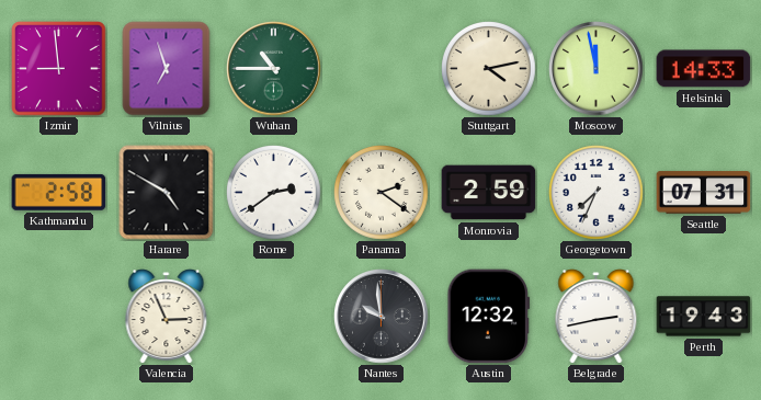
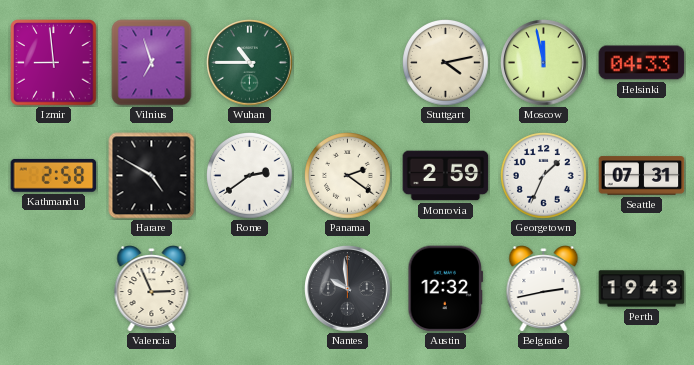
Helsinki: 14:33 -> 04:33
Georgetown: 7:34 -> 1:34
